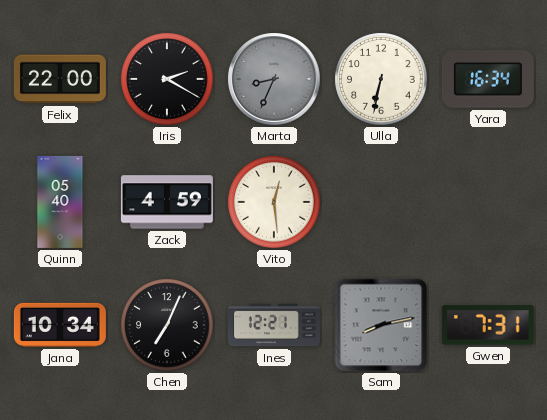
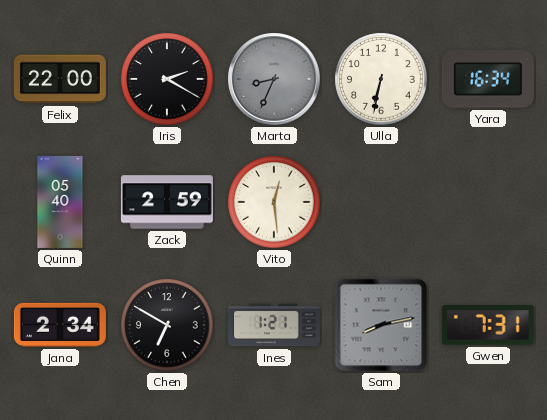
Zack: 4:59 -> 2:59
Jana: 10:34 -> 2:34
Chen: 7:04 -> 6:50
Ines: 12:21 -> 1:21
